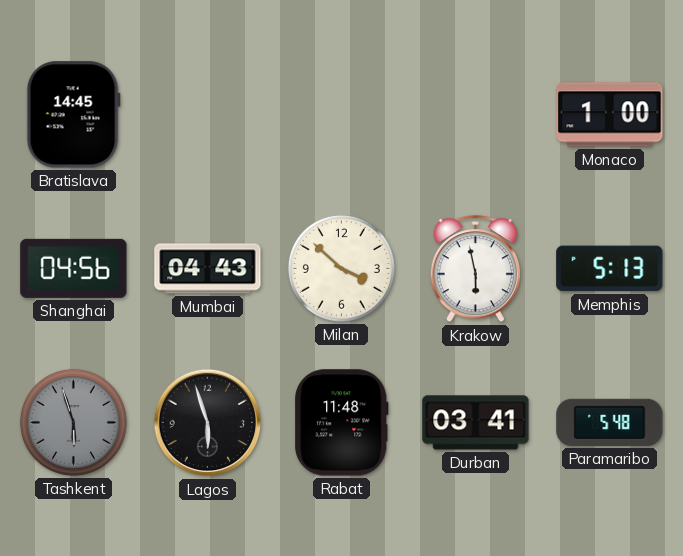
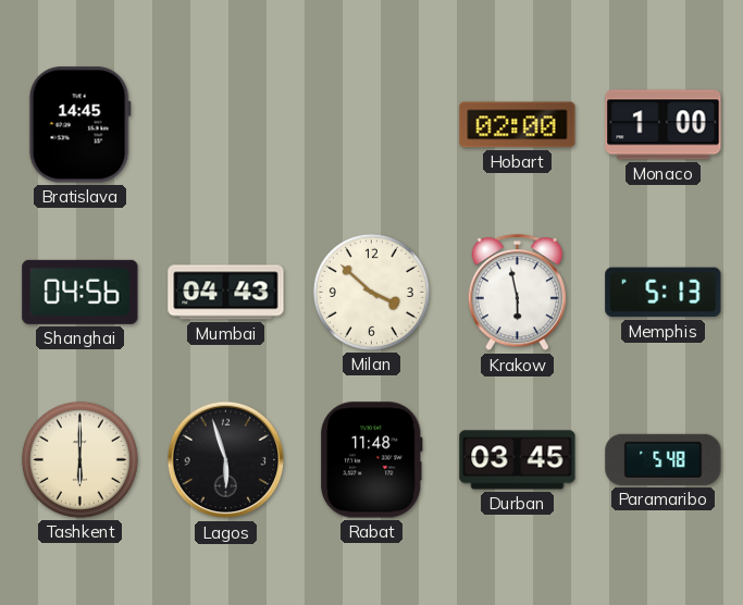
Hobart: none -> 02:00
Tashkent: 5:57 -> 6:00
Tashkent dial: grey -> cream
Durban: 03:41 -> 03:45
